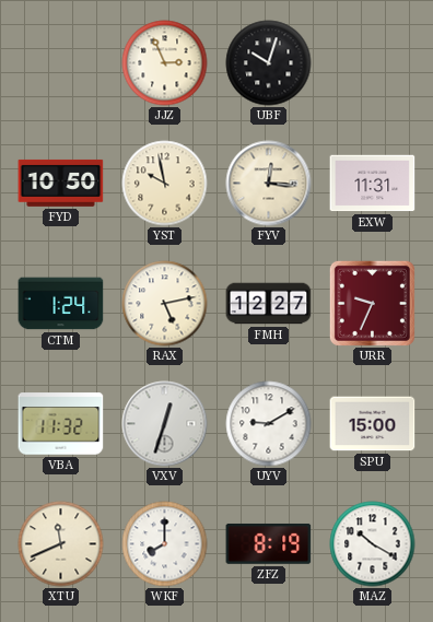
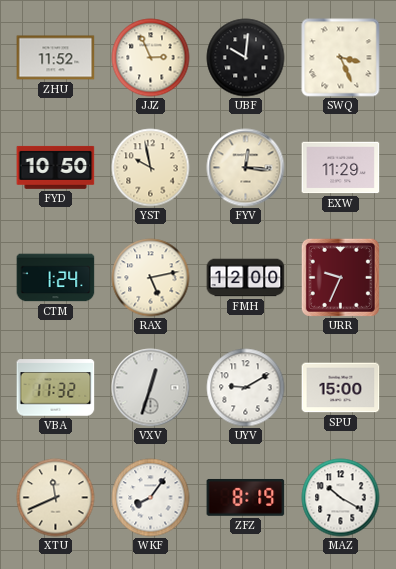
ZHU: none -> 11:52
UBF: 10:03 -> 10:01
SWQ: none -> 3:26
EXW: 11:31 -> 11:29
FMH: 12:27 -> 12:00
WKF: 8:00 -> 8:06
